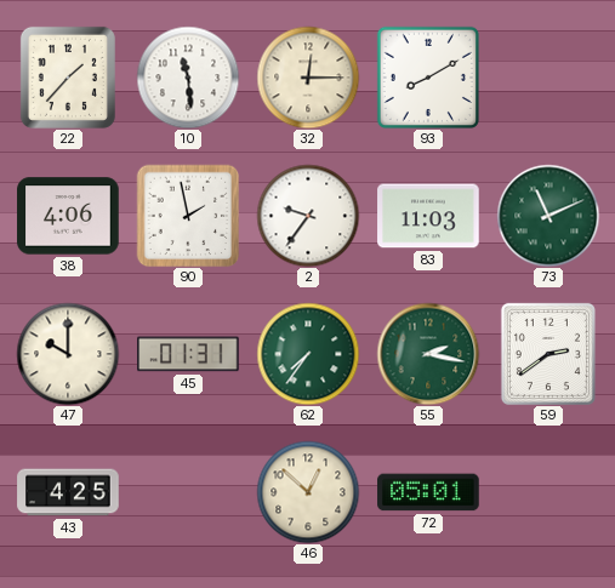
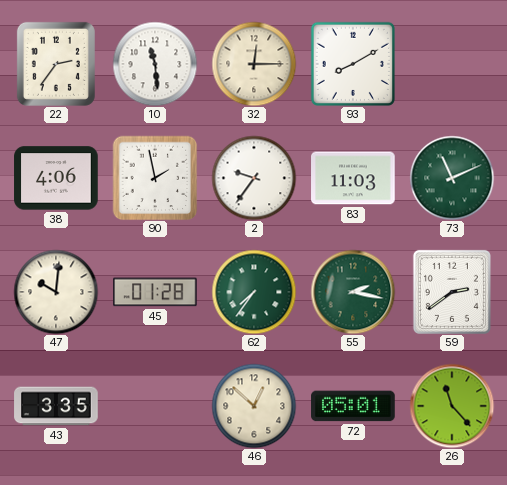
22: 1:37 -> 2:36
47: 10:00 -> 10:01
45: 01:31 -> 01:28
43: 4:25 -> 3:35
26: none -> 11:23
